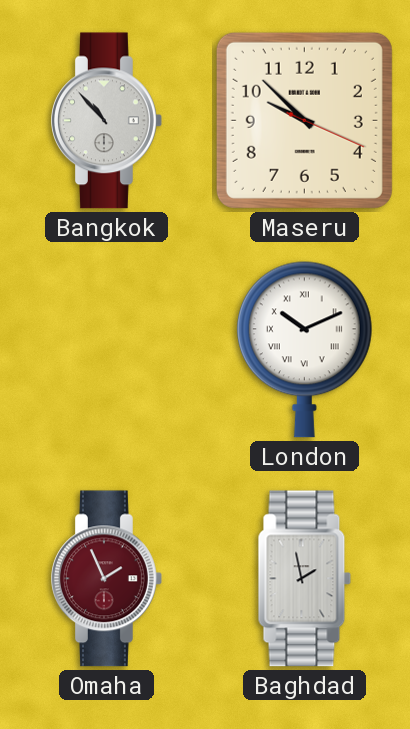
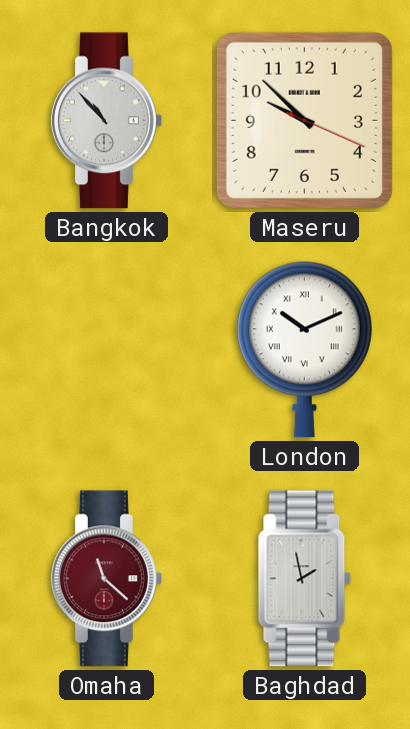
Omaha: 1:56 -> 11:22
